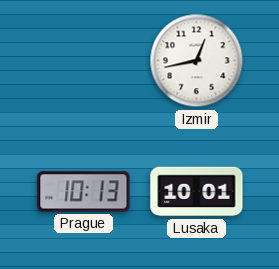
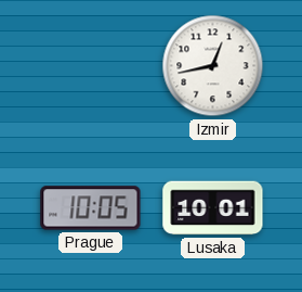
Prague: 10:13 -> 10:05
